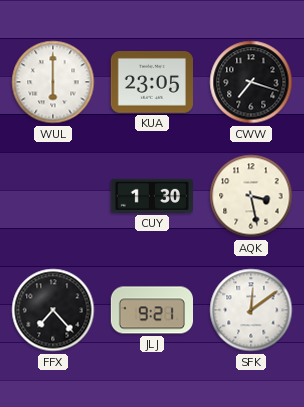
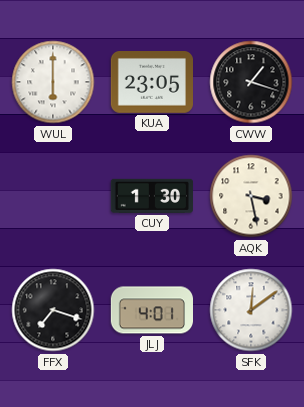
CWW: 7:18 -> 1:18
FFX: 7:23 -> 7:18
JLJ: 9:21 -> 4:01
